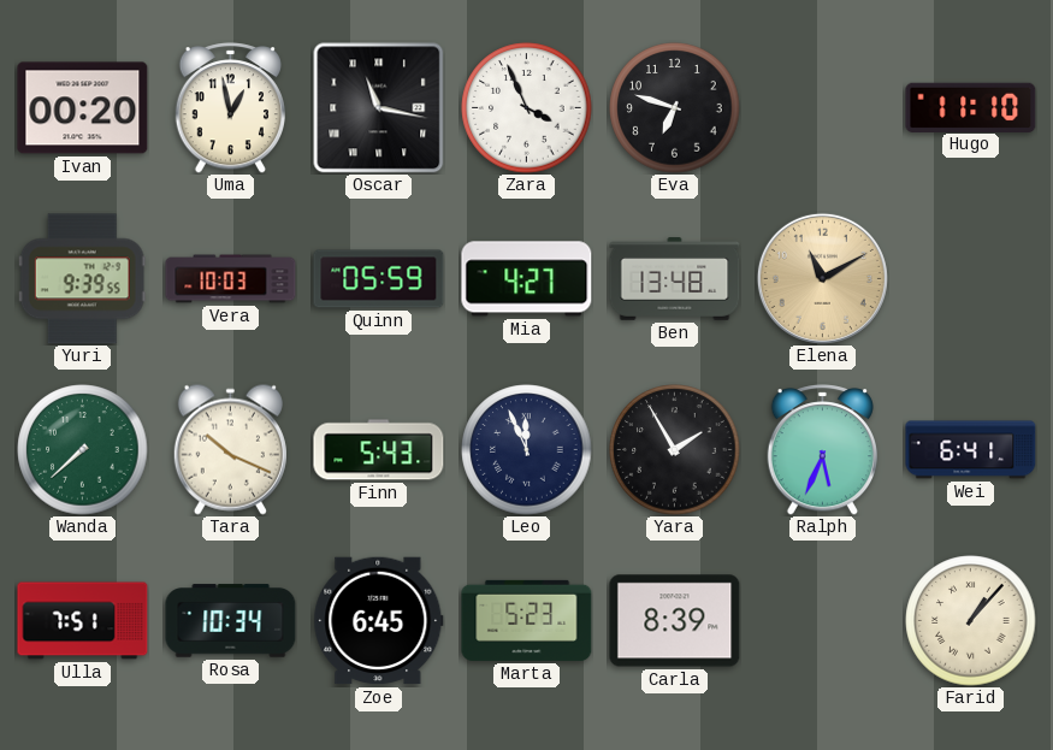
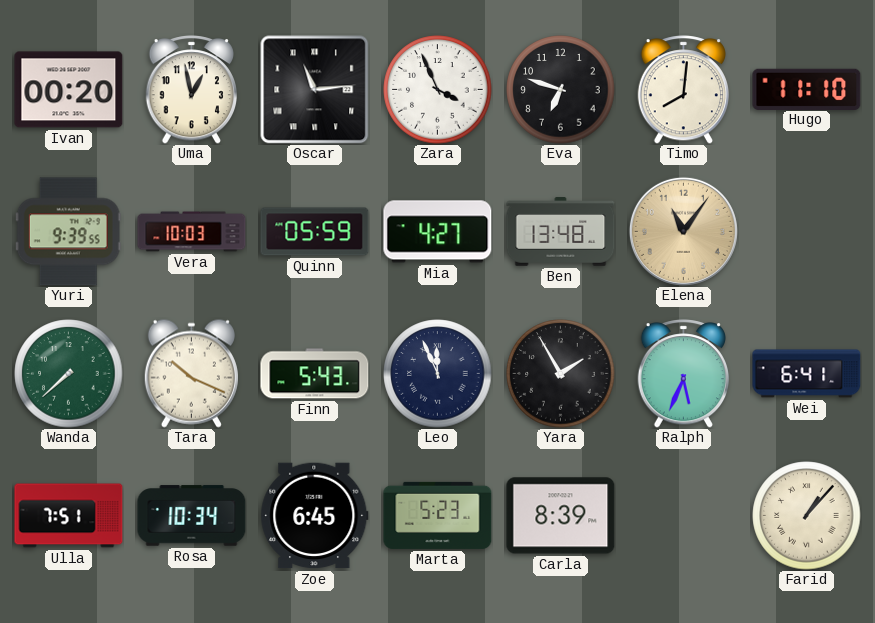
Oscar: 11:17 -> 11:14
Timo: none -> 8:01
Elena: 11:10 -> 11:06
